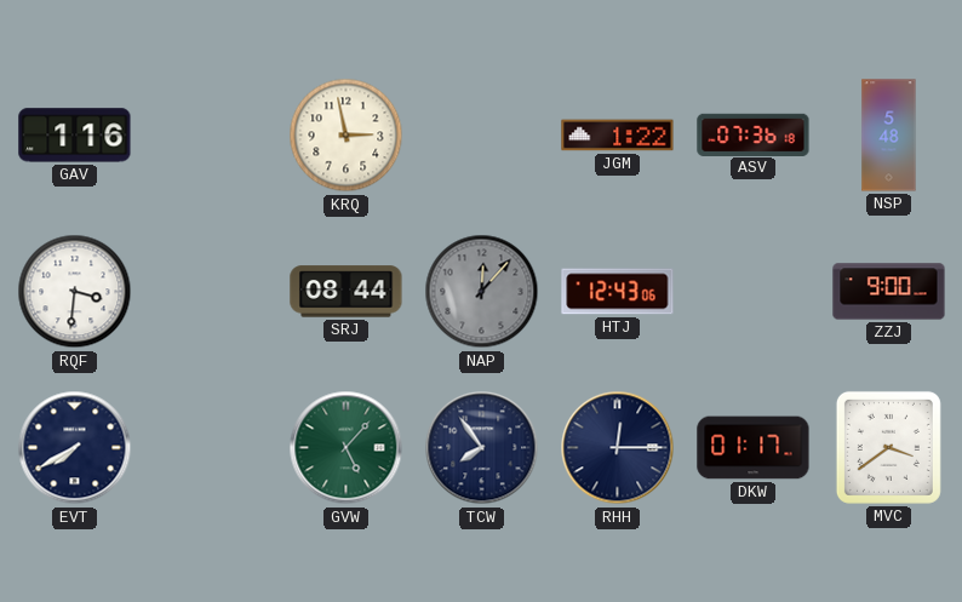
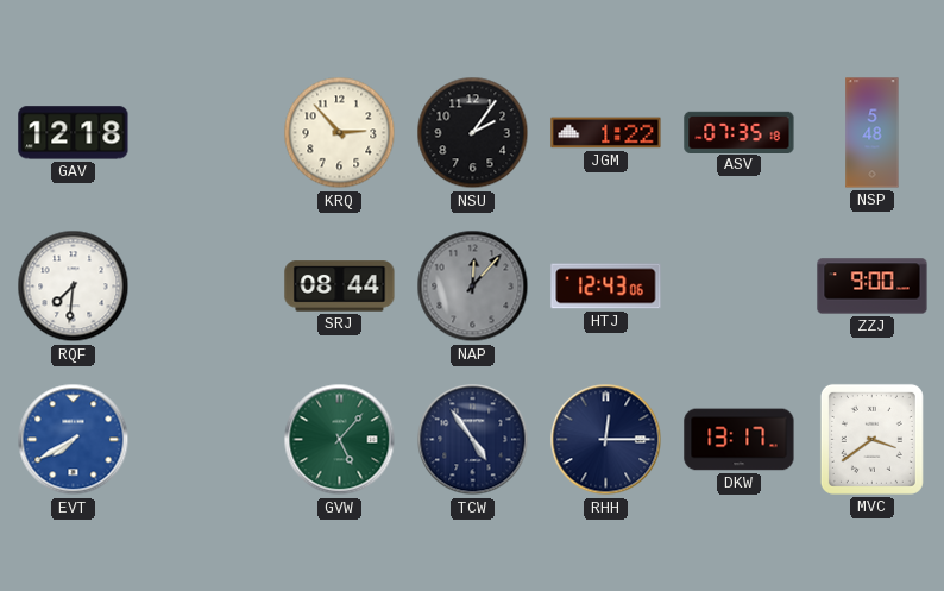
GAV: 1:16 -> 12:18
KRQ: 2:58 -> 2:53
NSU: none -> 2:06
ASV: 07:36 -> 07:35
RQF: 3:31 -> 7:31
EVT dial: navy -> blue
TCW: 7:54 -> 4:54
DKW: 01:17 -> 13:17
